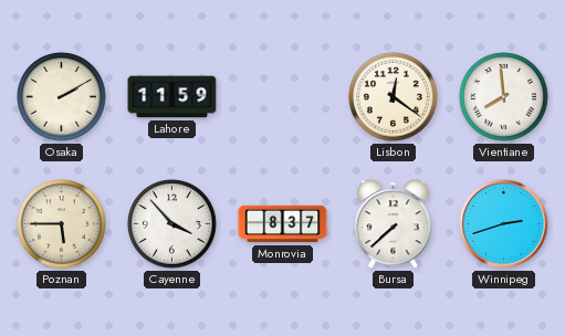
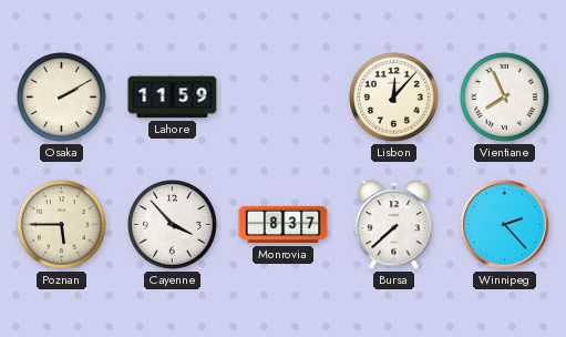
Lisbon: 12:21 -> 12:07
Vientiane: 7:59 -> 7:56
Winnipeg: 2:42 -> 2:23
